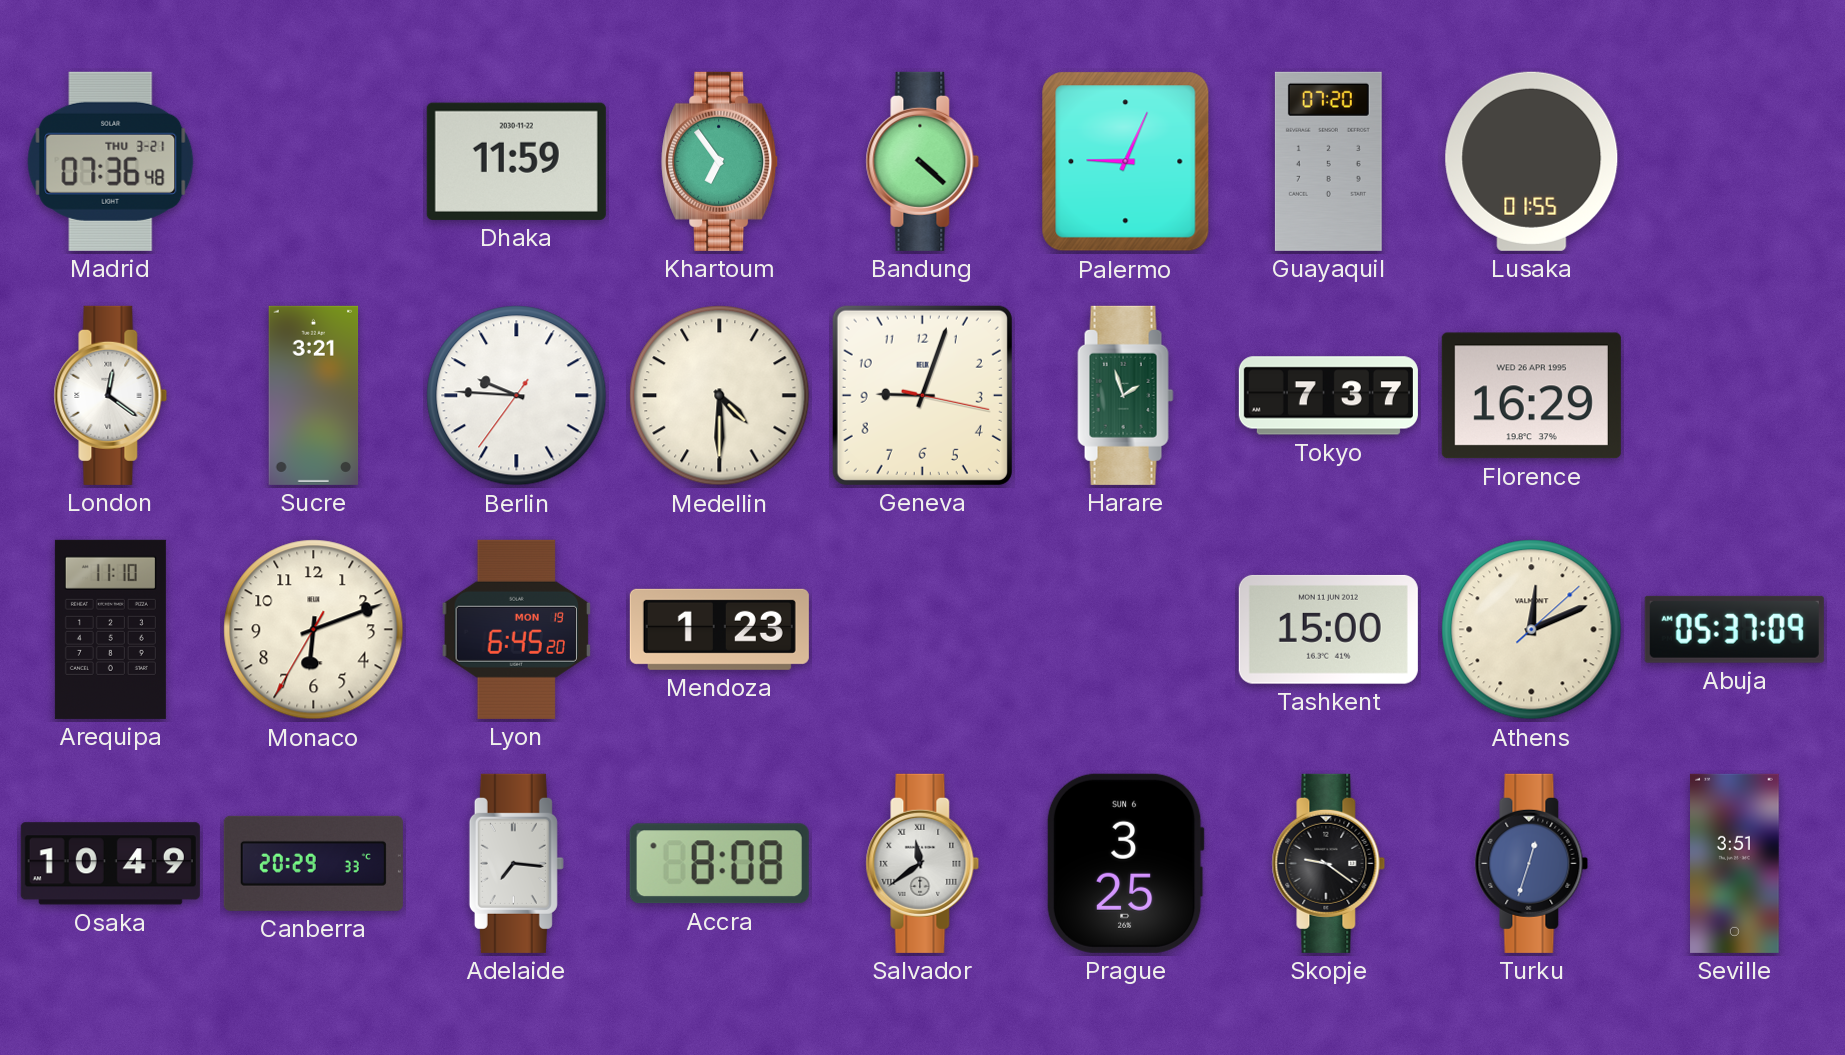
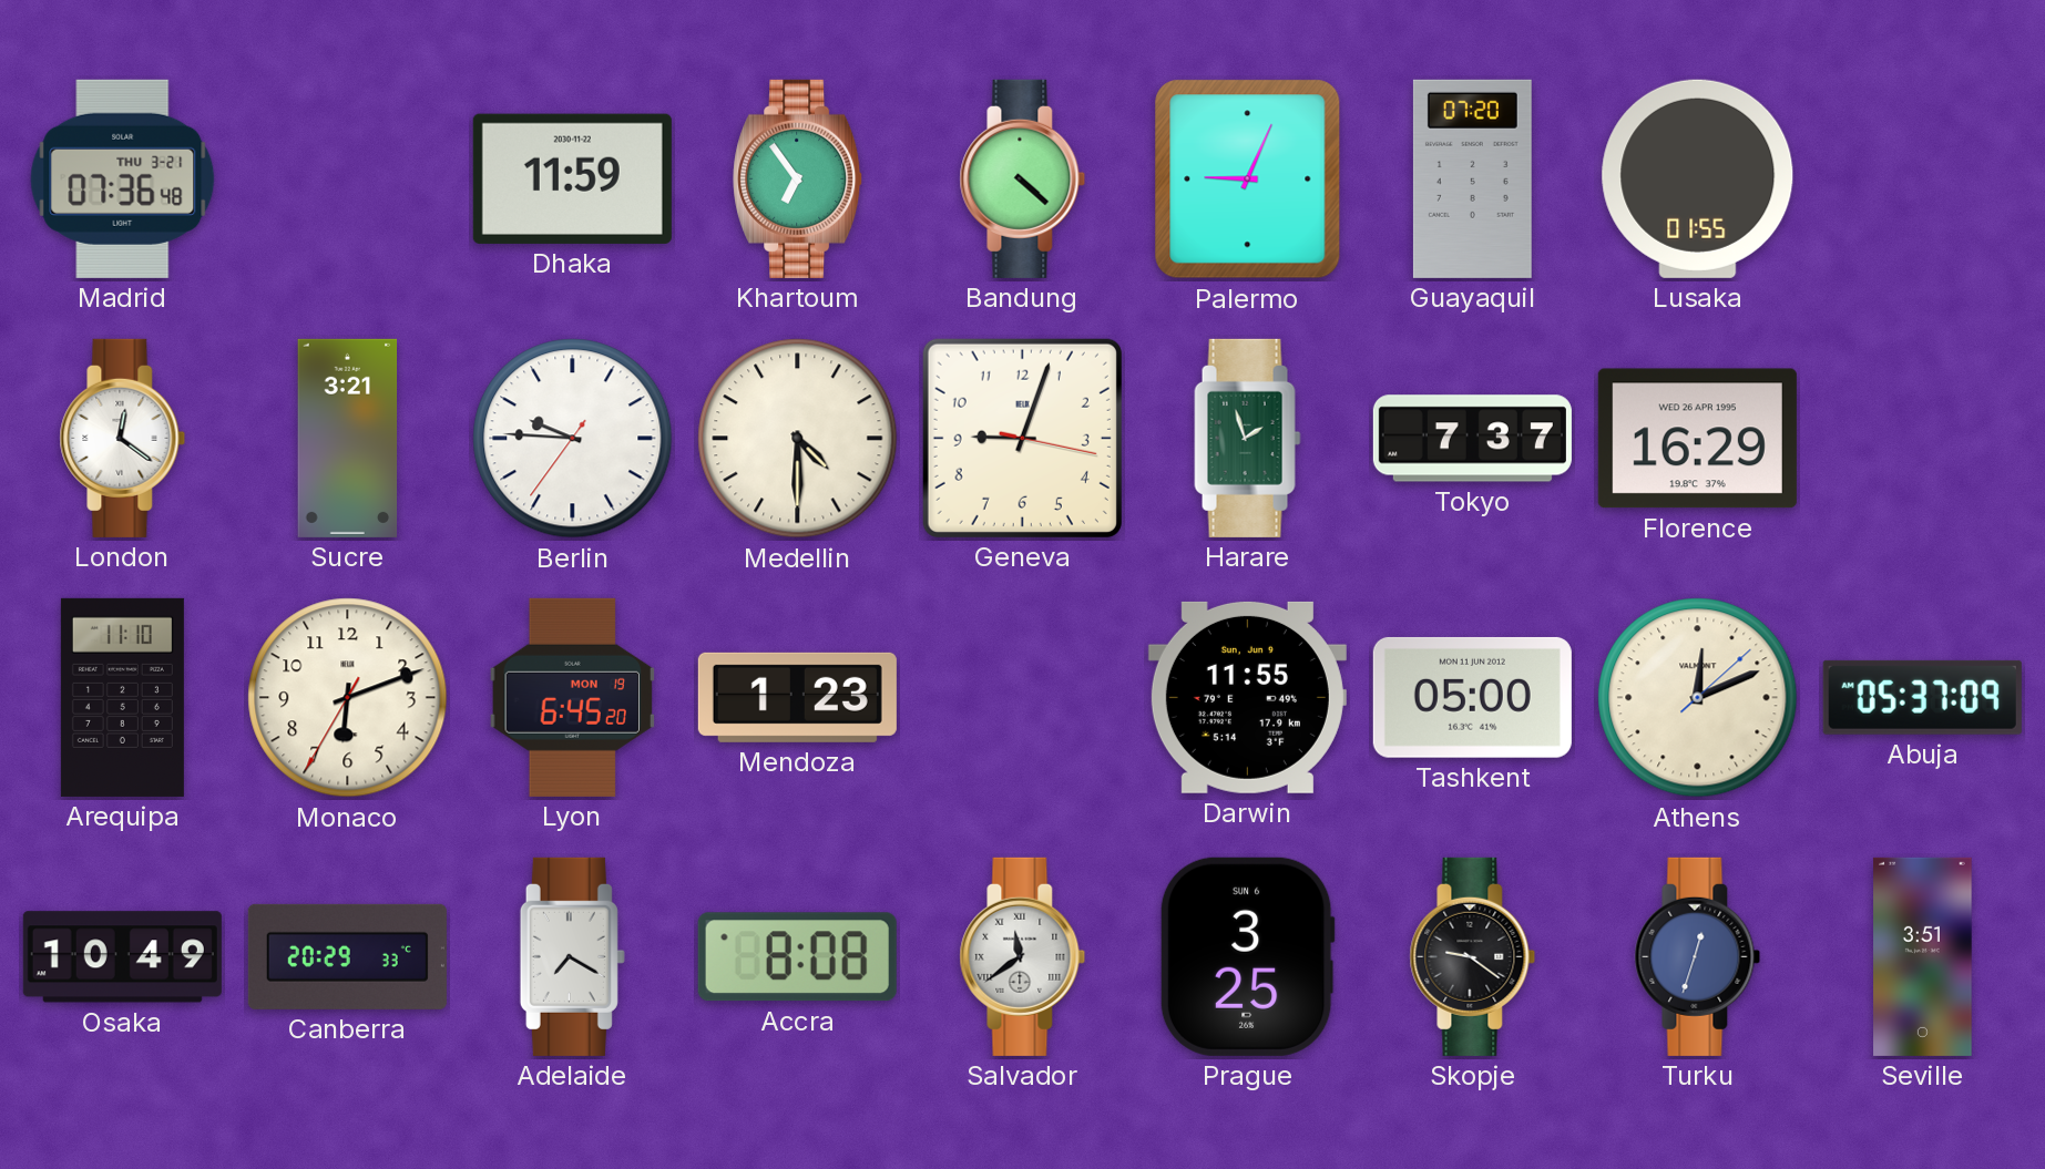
Darwin: none -> 11:55
Tashkent: 15:00 -> 05:00
Adelaide: 7:16 -> 7:20
